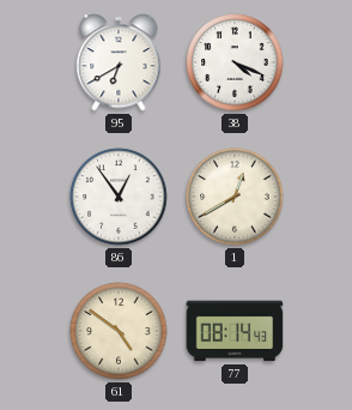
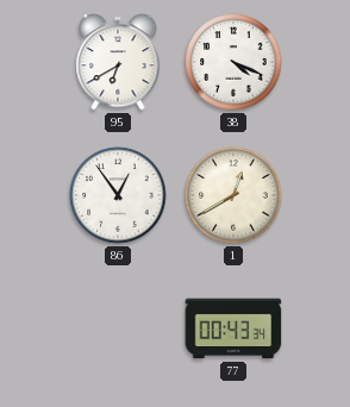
61: 4:51 -> none
77: 08:14 -> 00:43
